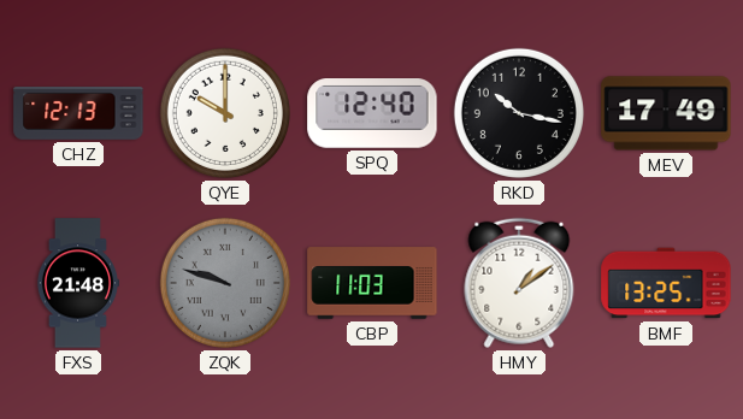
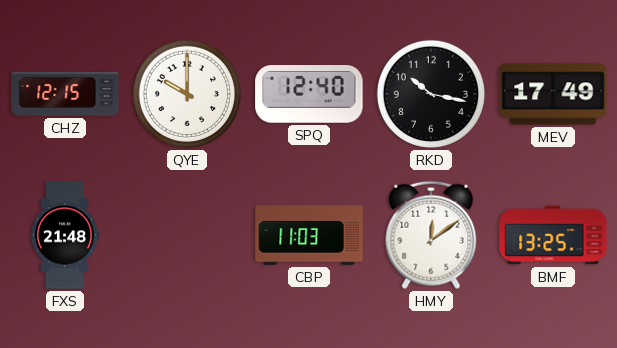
CHZ: 12:13 -> 12:15
ZQK: 9:48 -> none
HMY: 1:09 -> 12:09
